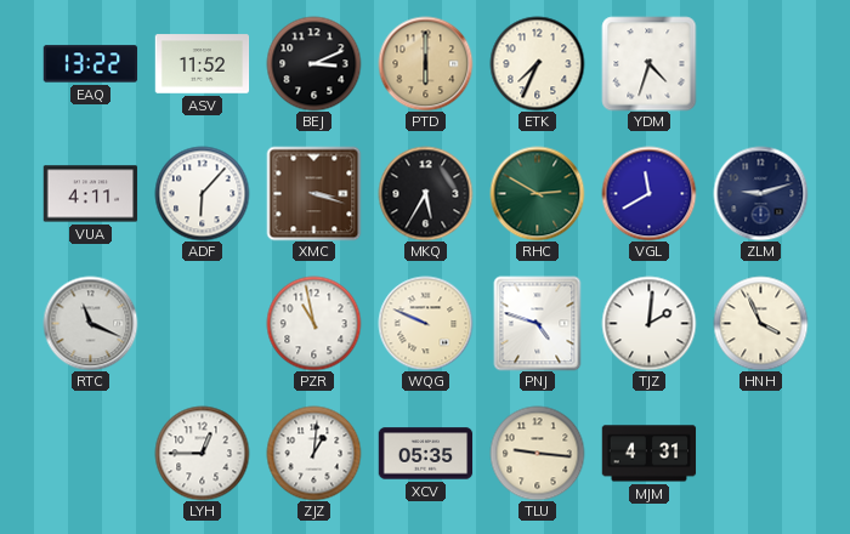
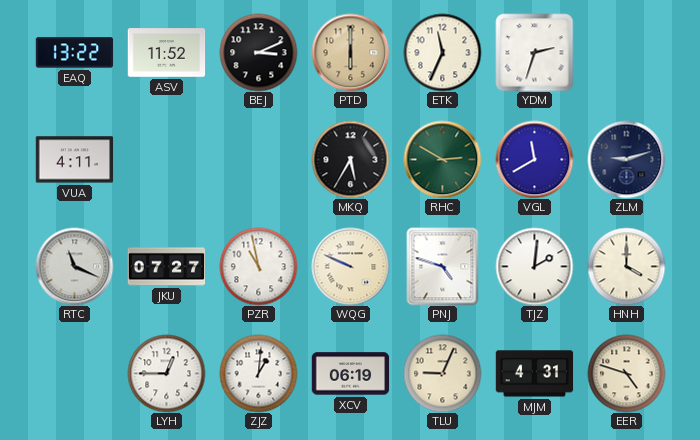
ETK: 7:34 -> 11:34
YDM: 4:33 -> 2:33
ADF: 6:07 -> none
XMC: 3:18 -> none
JKU: none -> 07:27
HNH: 3:56 -> 4:00
XCV: 05:35 -> 06:19
TLU: 9:16 -> 9:04
EER: none -> 4:48
